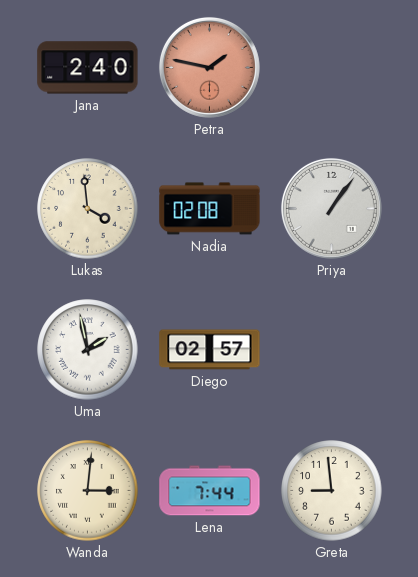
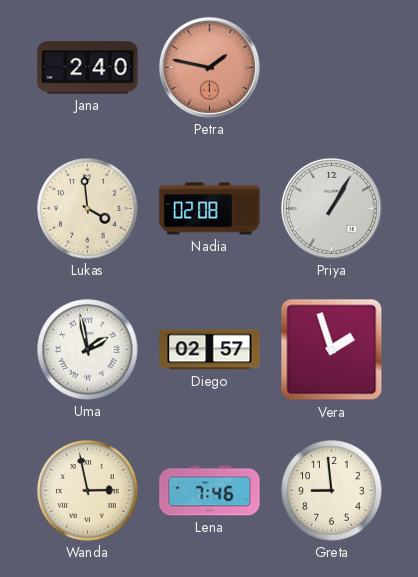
Priya: 1:06 -> 1:05
Vera: none -> 1:57
Wanda: 3:01 -> 2:58
Lena: 7:44 -> 7:46
